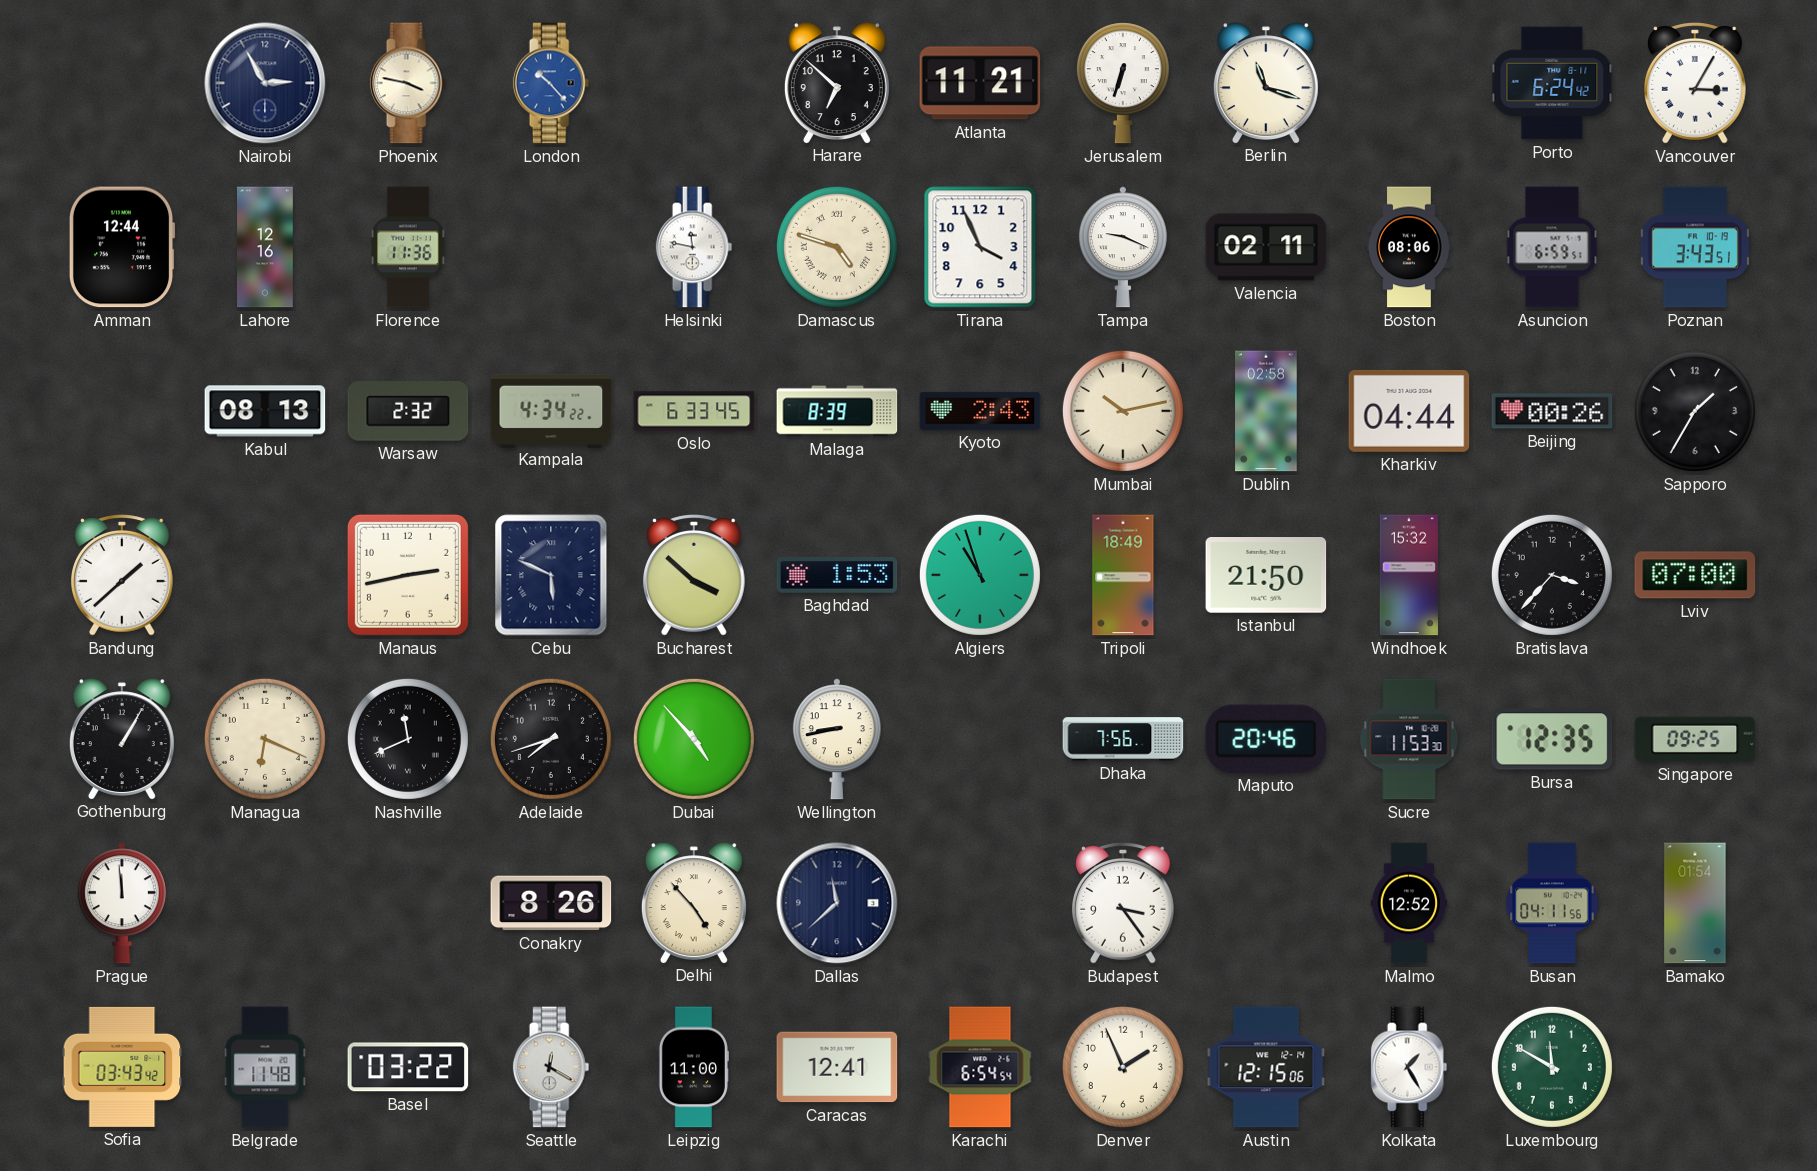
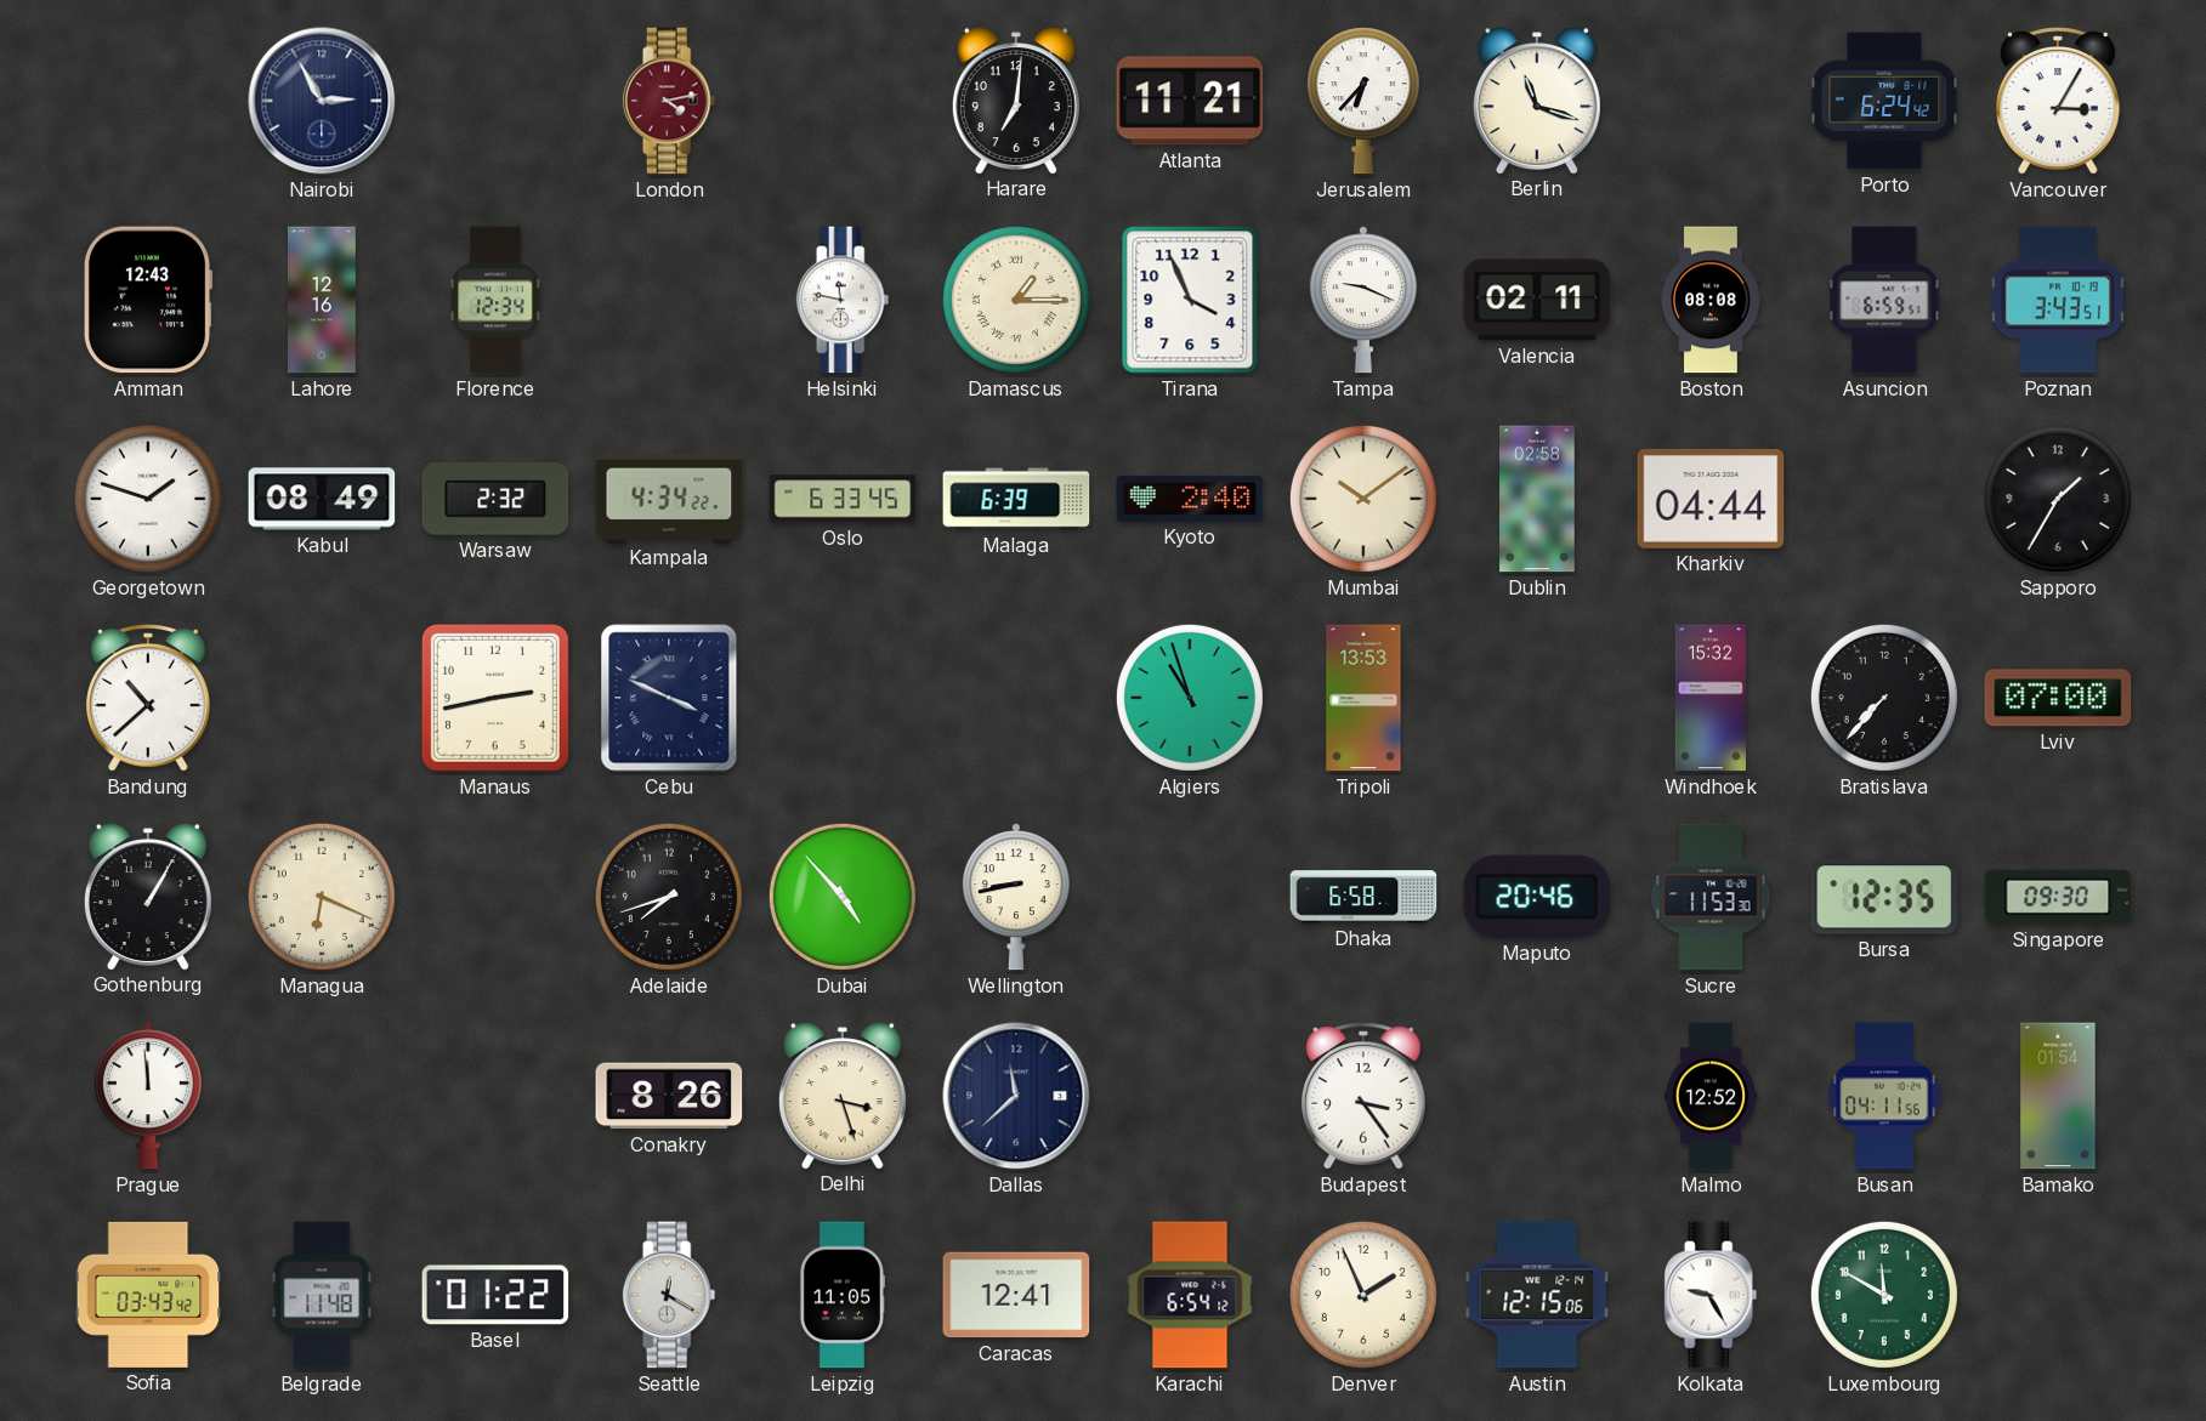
Phoenix: 3:47 -> none
London: 10:23 -> 4:13
London dial: blue -> burgundy
Harare: 6:52 -> 7:01
Jerusalem: 6:33 -> 6:37
Amman: 12:44 -> 12:43
Florence: 11:36 -> 12:34
Damascus: 4:48 -> 1:15
Boston: 08:06 -> 08:08
Georgetown: none -> 1:48
Kabul: 08:13 -> 08:49
Malaga: 8:39 -> 6:39
Kyoto: 2:43 -> 2:40
Mumbai: 10:13 -> 10:09
Beijing: 00:26 -> none
Bandung: 1:38 -> 10:38
Cebu: 5:49 -> 3:49
Bucharest: 3:52 -> none
Baghdad: 1:53 -> none
Tripoli: 18:49 -> 13:53
Istanbul: 21:50 -> none
Bratislava: 3:37 -> 7:37
Nashville: 11:41 -> none
Dhaka: 7:56 -> 6:58
Singapore: 09:25 -> 09:30
Delhi: 4:53 -> 3:27
Basel: 03:22 -> 01:22
Leipzig: 11:00 -> 11:05
Karachi: 6:54:54 -> 6:54:12
Kolkata: 1:25 -> 9:25
